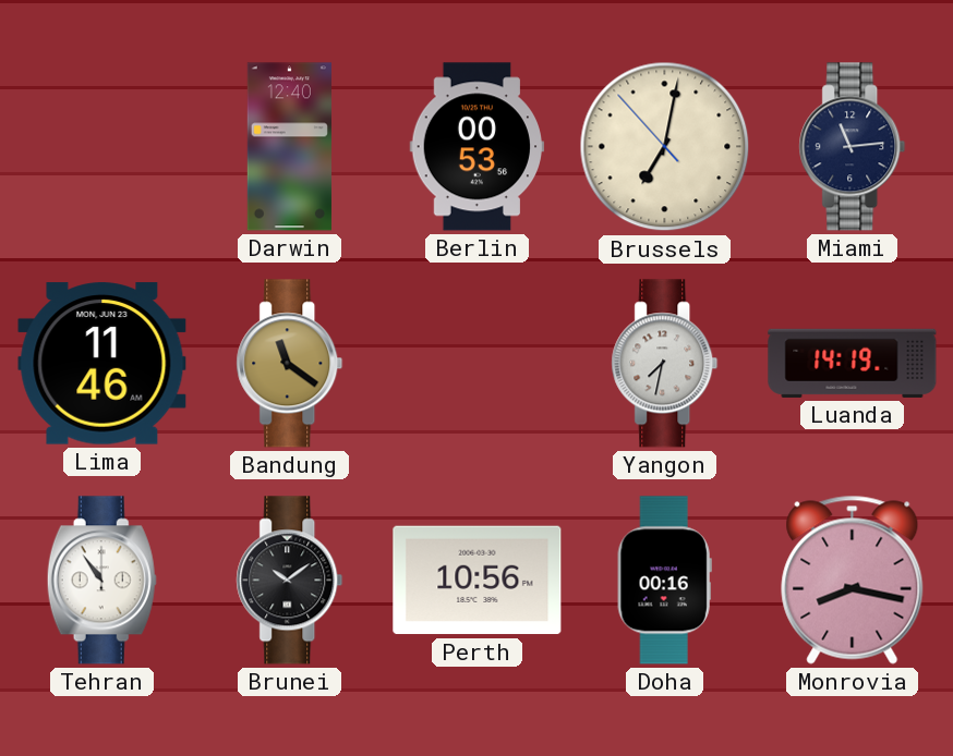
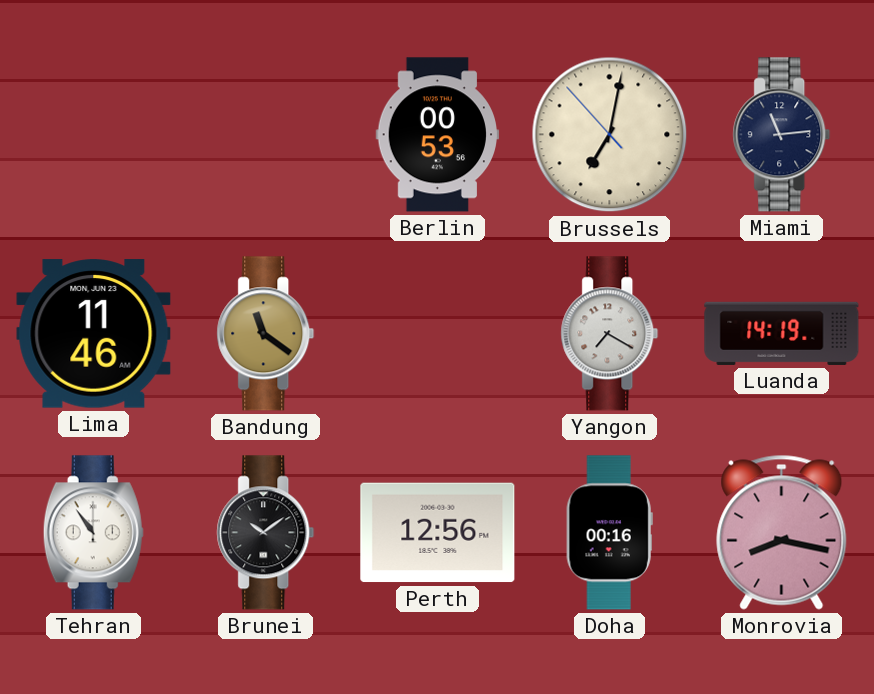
Darwin: 12:40 -> none
Yangon: 7:32 -> 7:20
Perth: 10:56 -> 12:56
